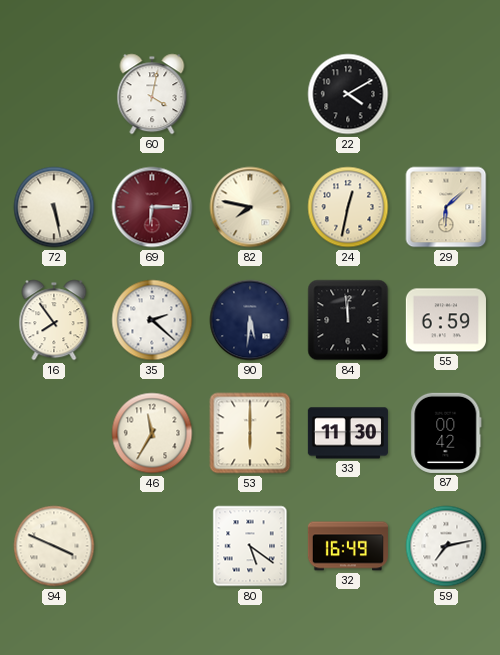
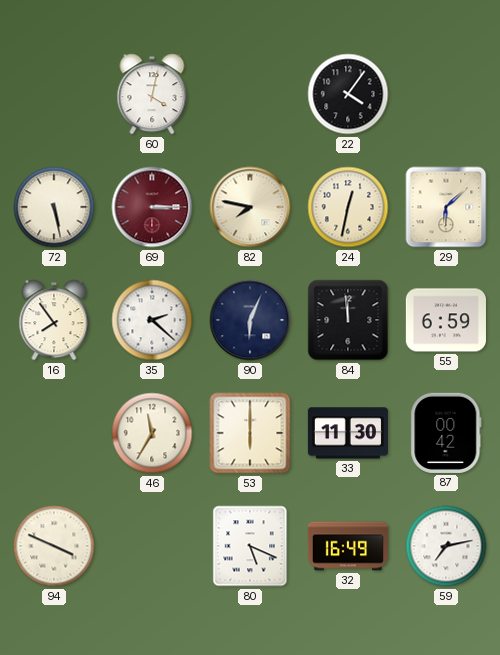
22: 4:10 -> 4:06
69: 6:15 -> 3:15
90: 5:31 -> 6:04
80: 5:21 -> 5:19
